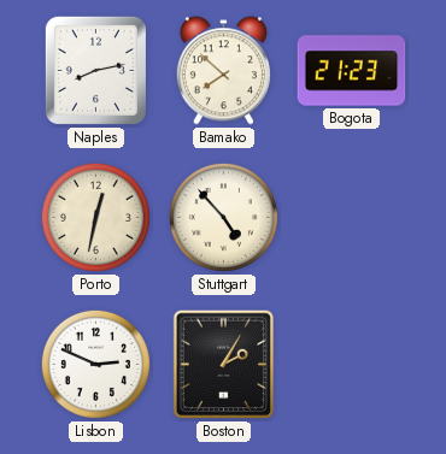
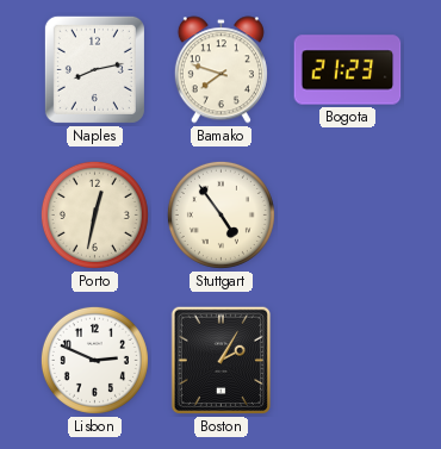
Bamako: 7:52 -> 7:48
Stuttgart: 4:53 -> 4:54
